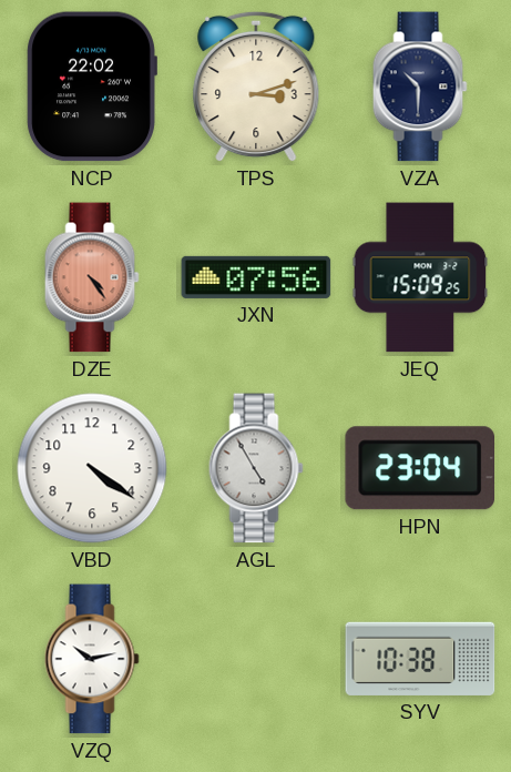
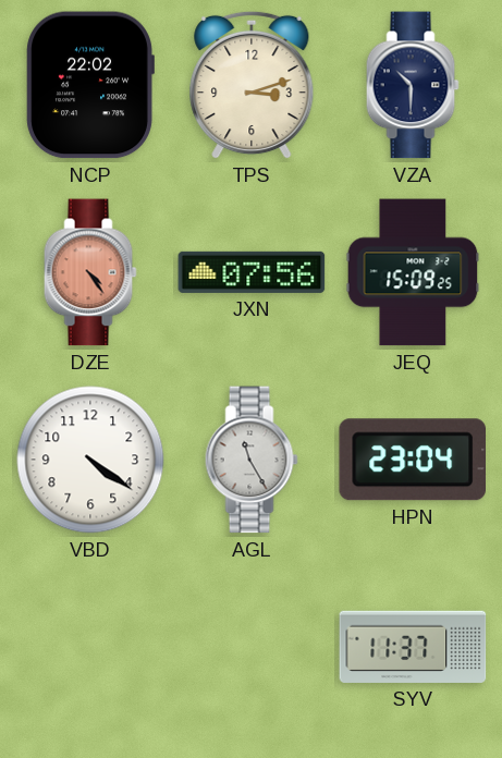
AGL: 4:55 -> 11:25
VZQ: 10:13 -> none
SYV: 10:38 -> 11:37
